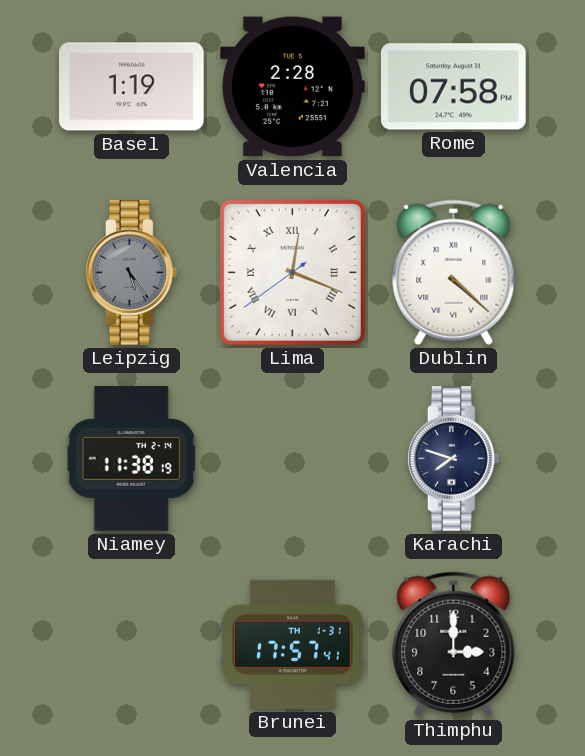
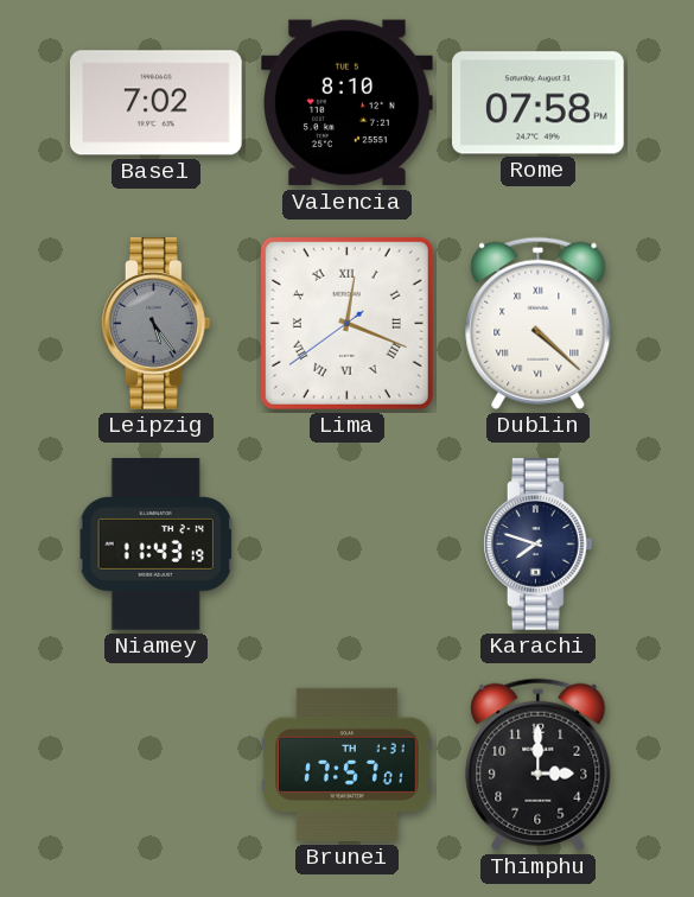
Basel: 1:19 -> 7:02
Valencia: 2:28 -> 8:10
Niamey: 11:38 -> 11:43
Brunei: 17:57:41 -> 17:57:01
